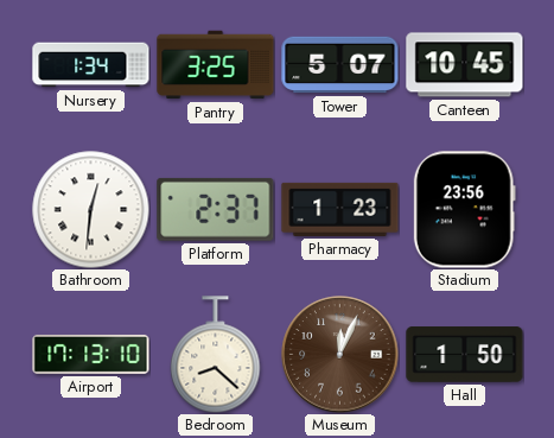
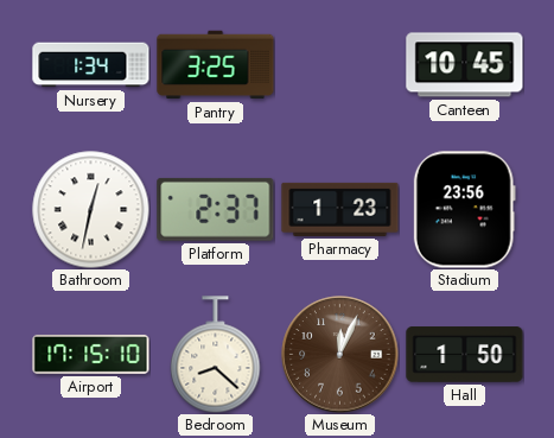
Tower: 5:07 -> none
Bathroom: 12:31 -> 12:32
Airport: 17:13 -> 17:15
